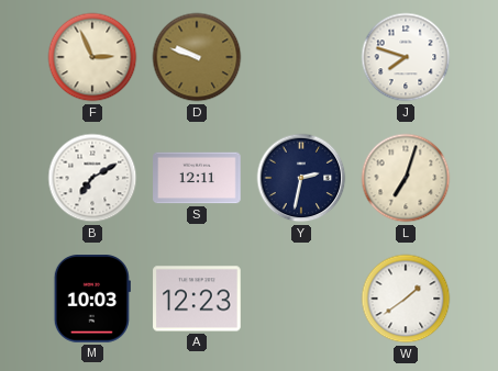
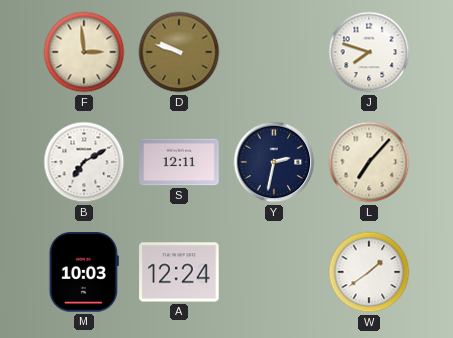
F: 2:56 -> 2:59
L: 7:03 -> 7:07
A: 12:23 -> 12:24
